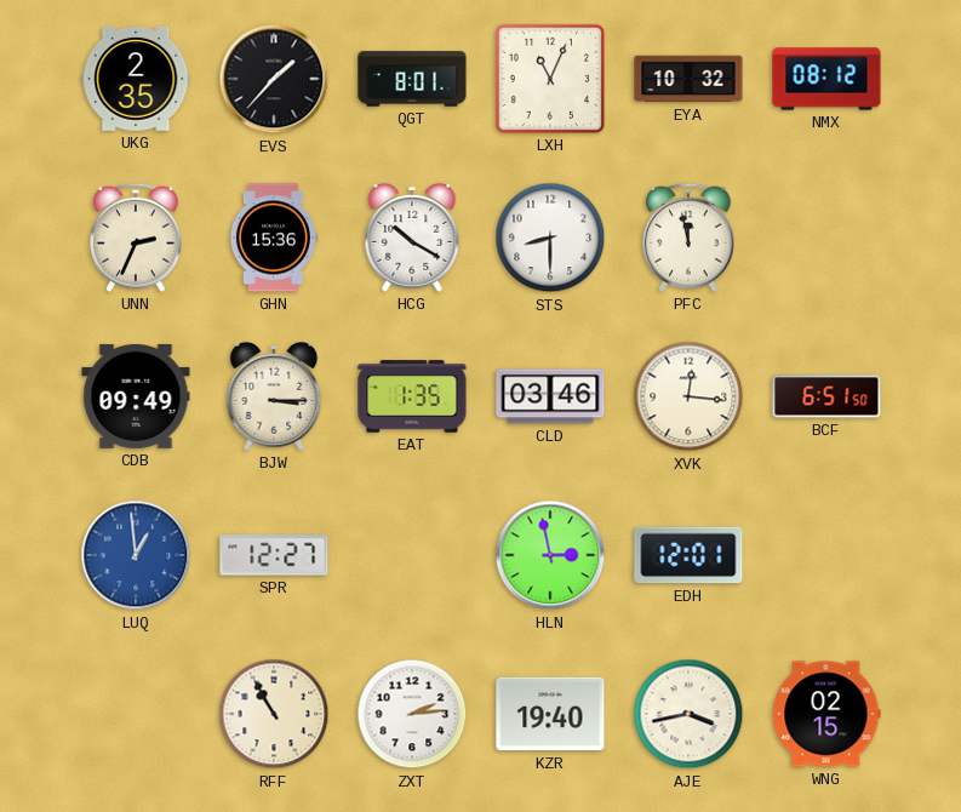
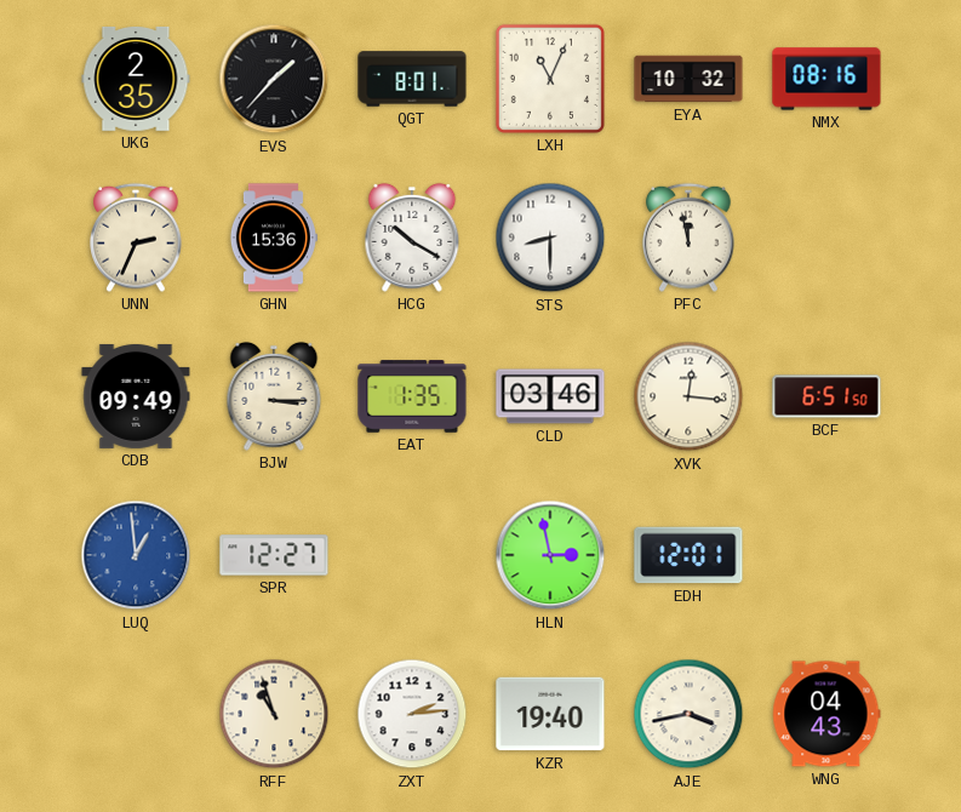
NMX: 08:12 -> 08:16
RFF: 10:55 -> 10:57
WNG: 02:15 -> 04:43
